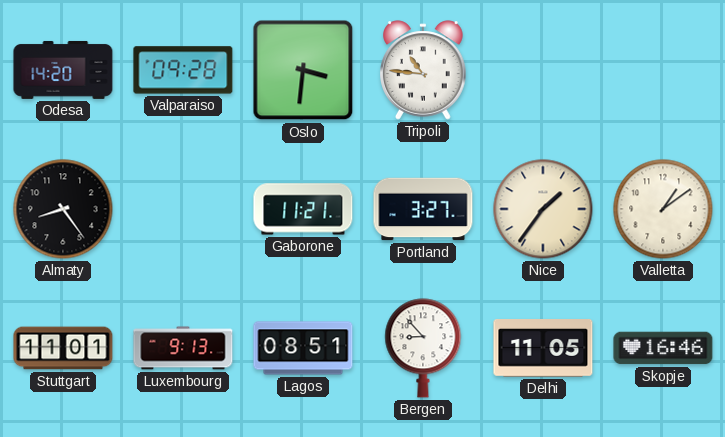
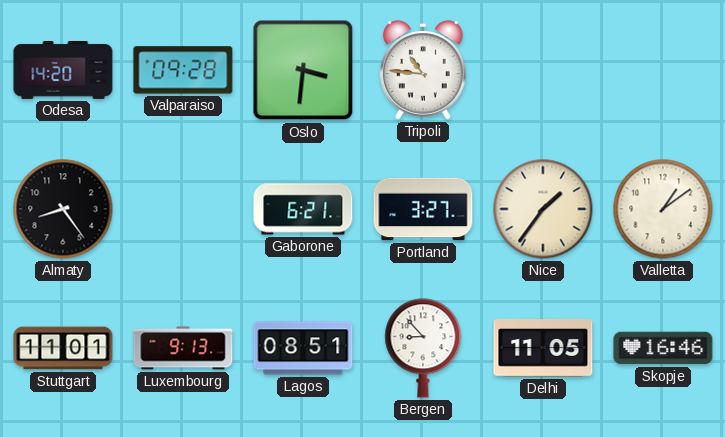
Gaborone: 11:21 -> 6:21
